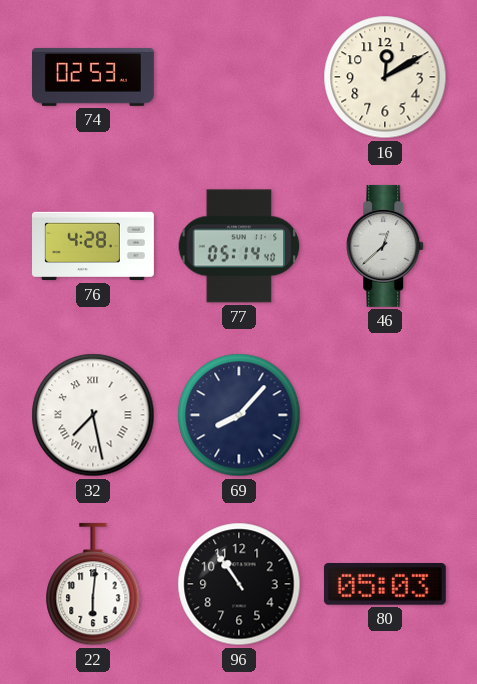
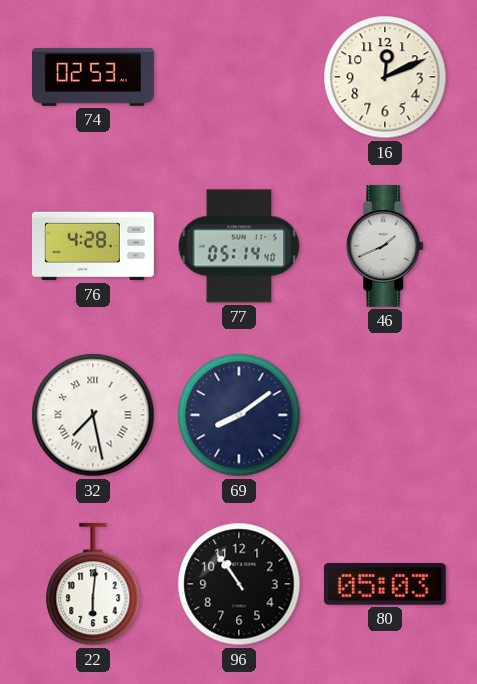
16: 12:10 -> 12:11
46: 12:38 -> 1:41
69: 8:07 -> 8:09
